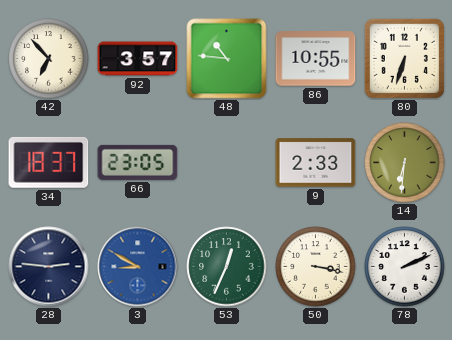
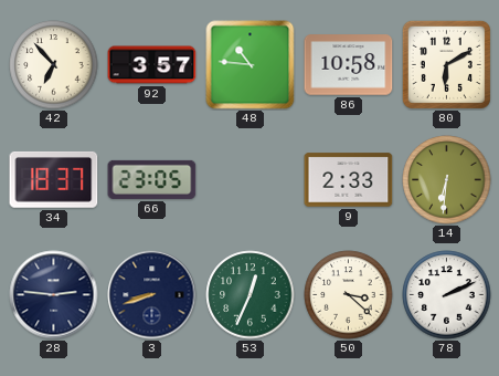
86: 10:55 -> 10:58
80: 6:33 -> 6:10
3: 8:50 -> 8:42
3 dial: blue -> navy
50: 3:17 -> 3:22
